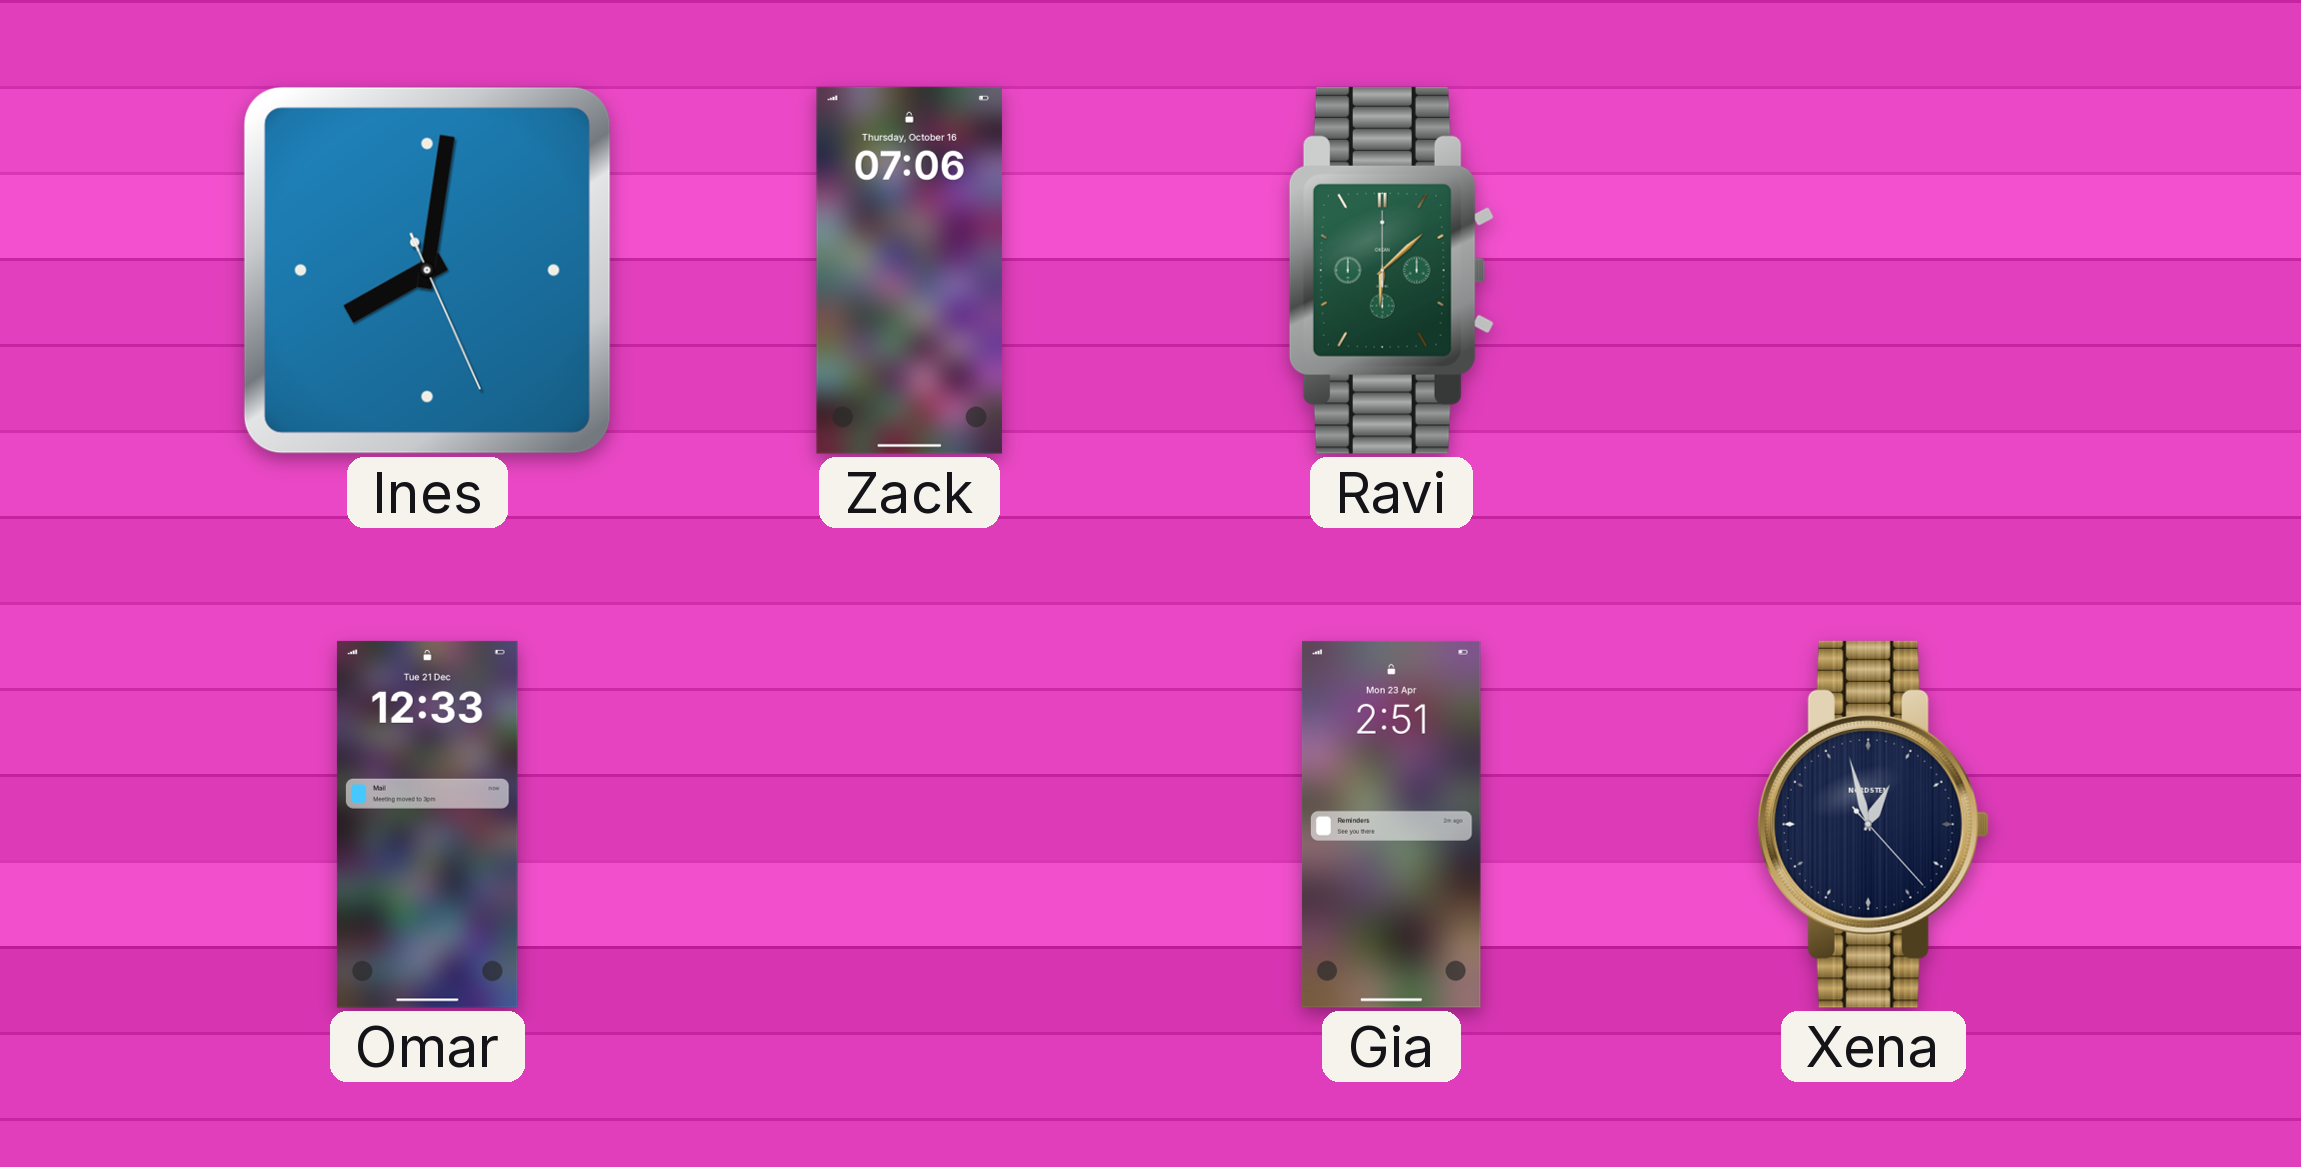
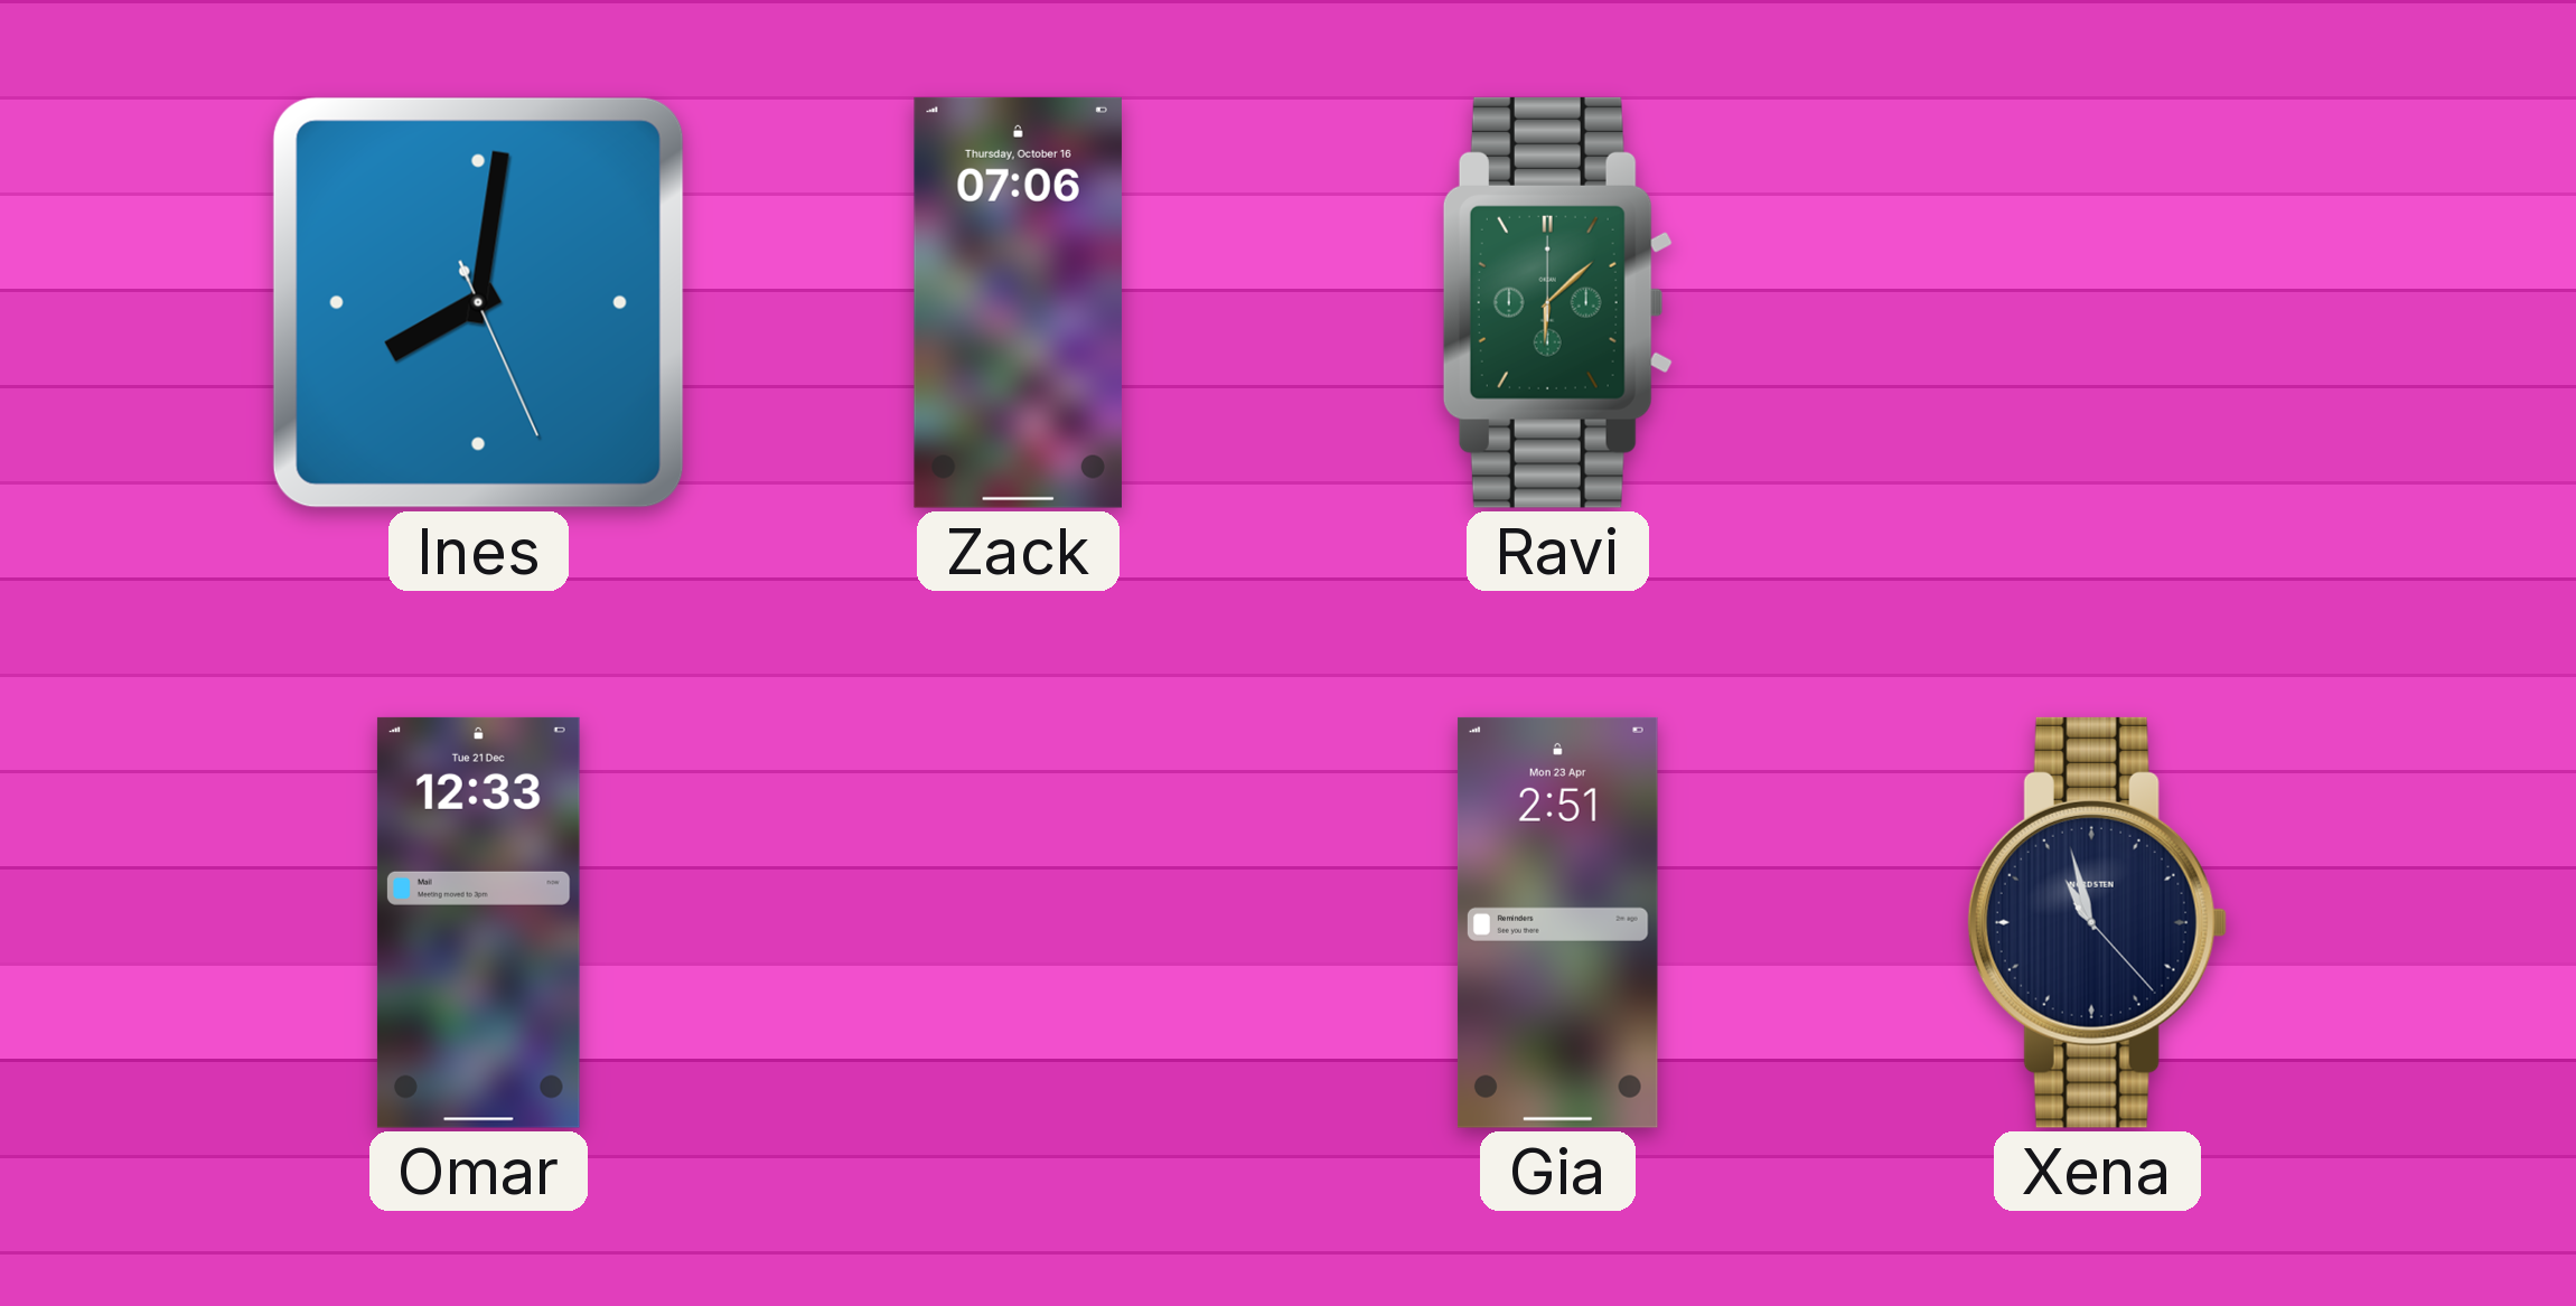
Xena: 12:57 -> 10:57
